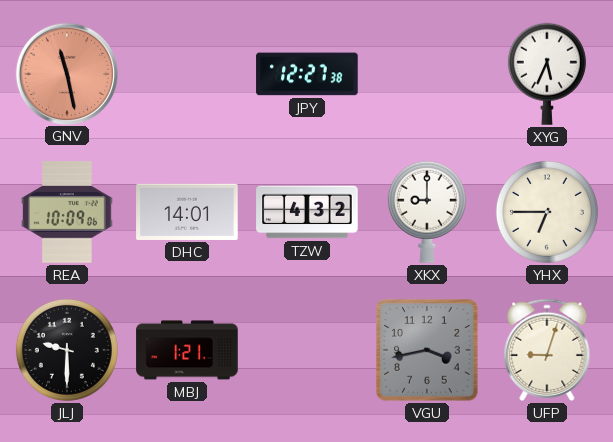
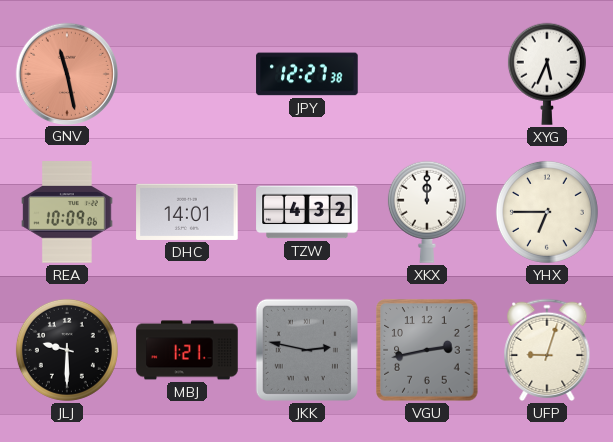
XKX: 9:00 -> 12:00
JKK: none -> 2:47
VGU: 3:43 -> 2:43
